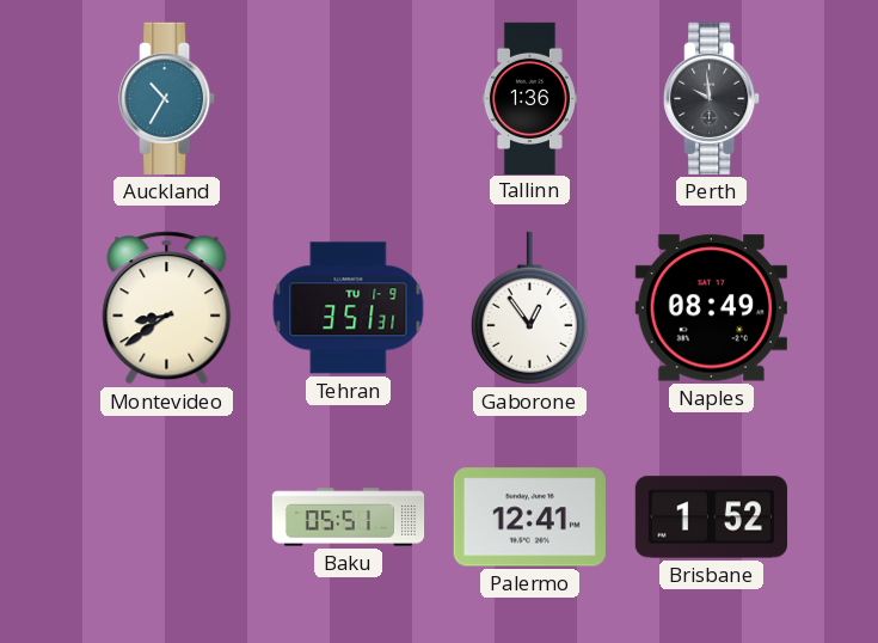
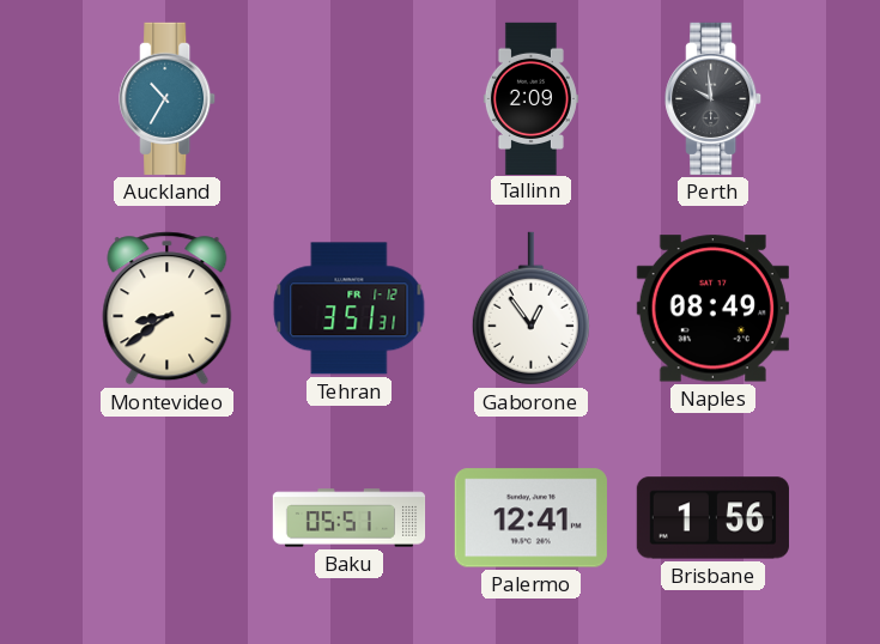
Tallinn: 1:36 -> 2:09
Tehran date: TU 1-9 -> FR 1-12
Brisbane: 1:52 -> 1:56
